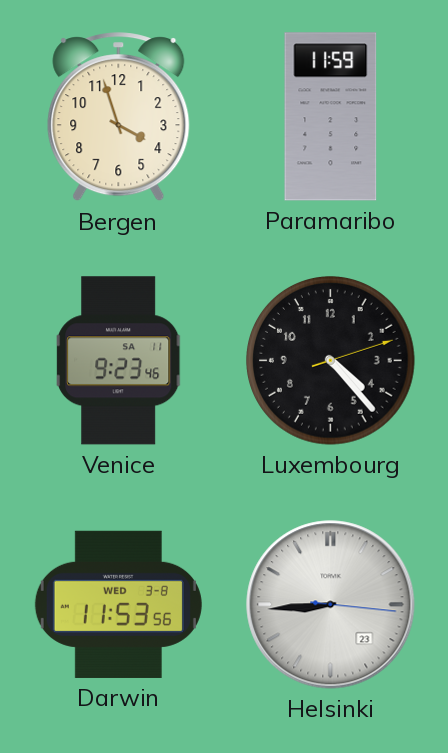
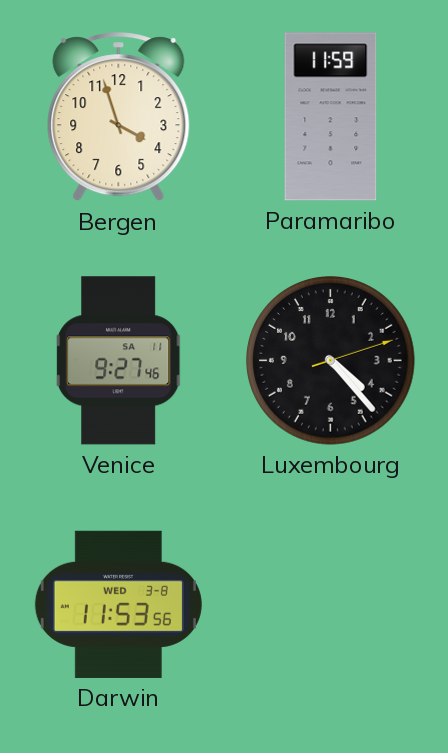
Venice: 9:23 -> 9:27
Helsinki: 8:44 -> none
